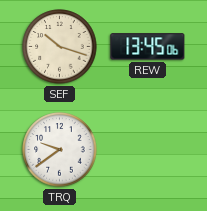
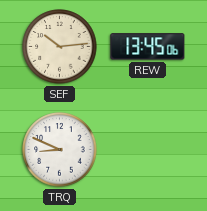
SEF: 10:18 -> 10:14
TRQ: 9:39 -> 8:49
